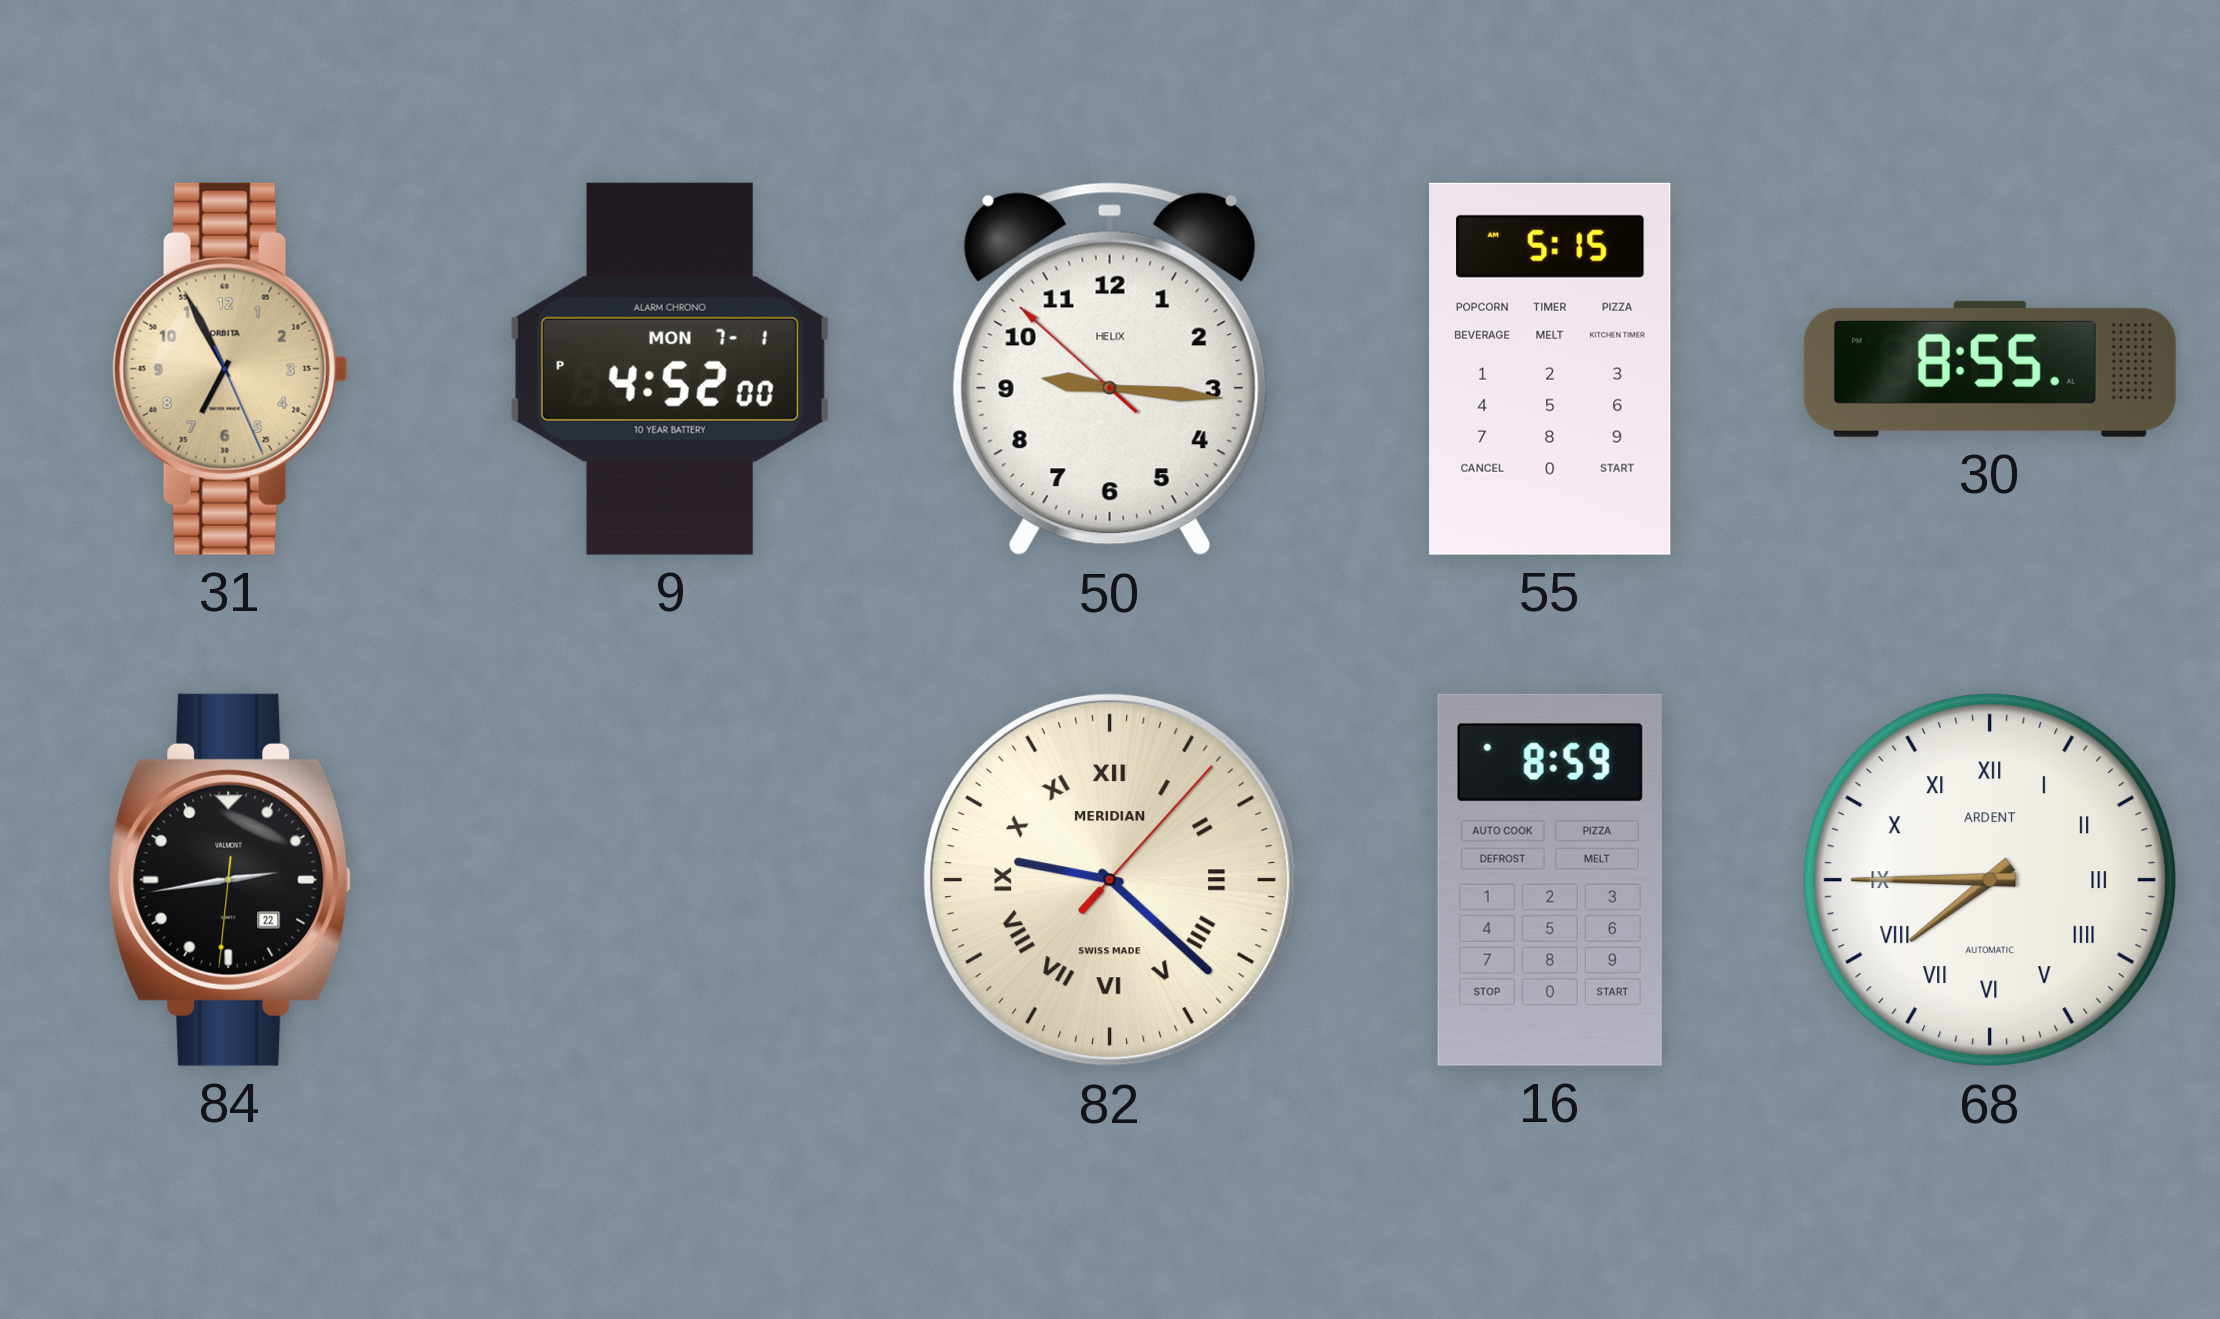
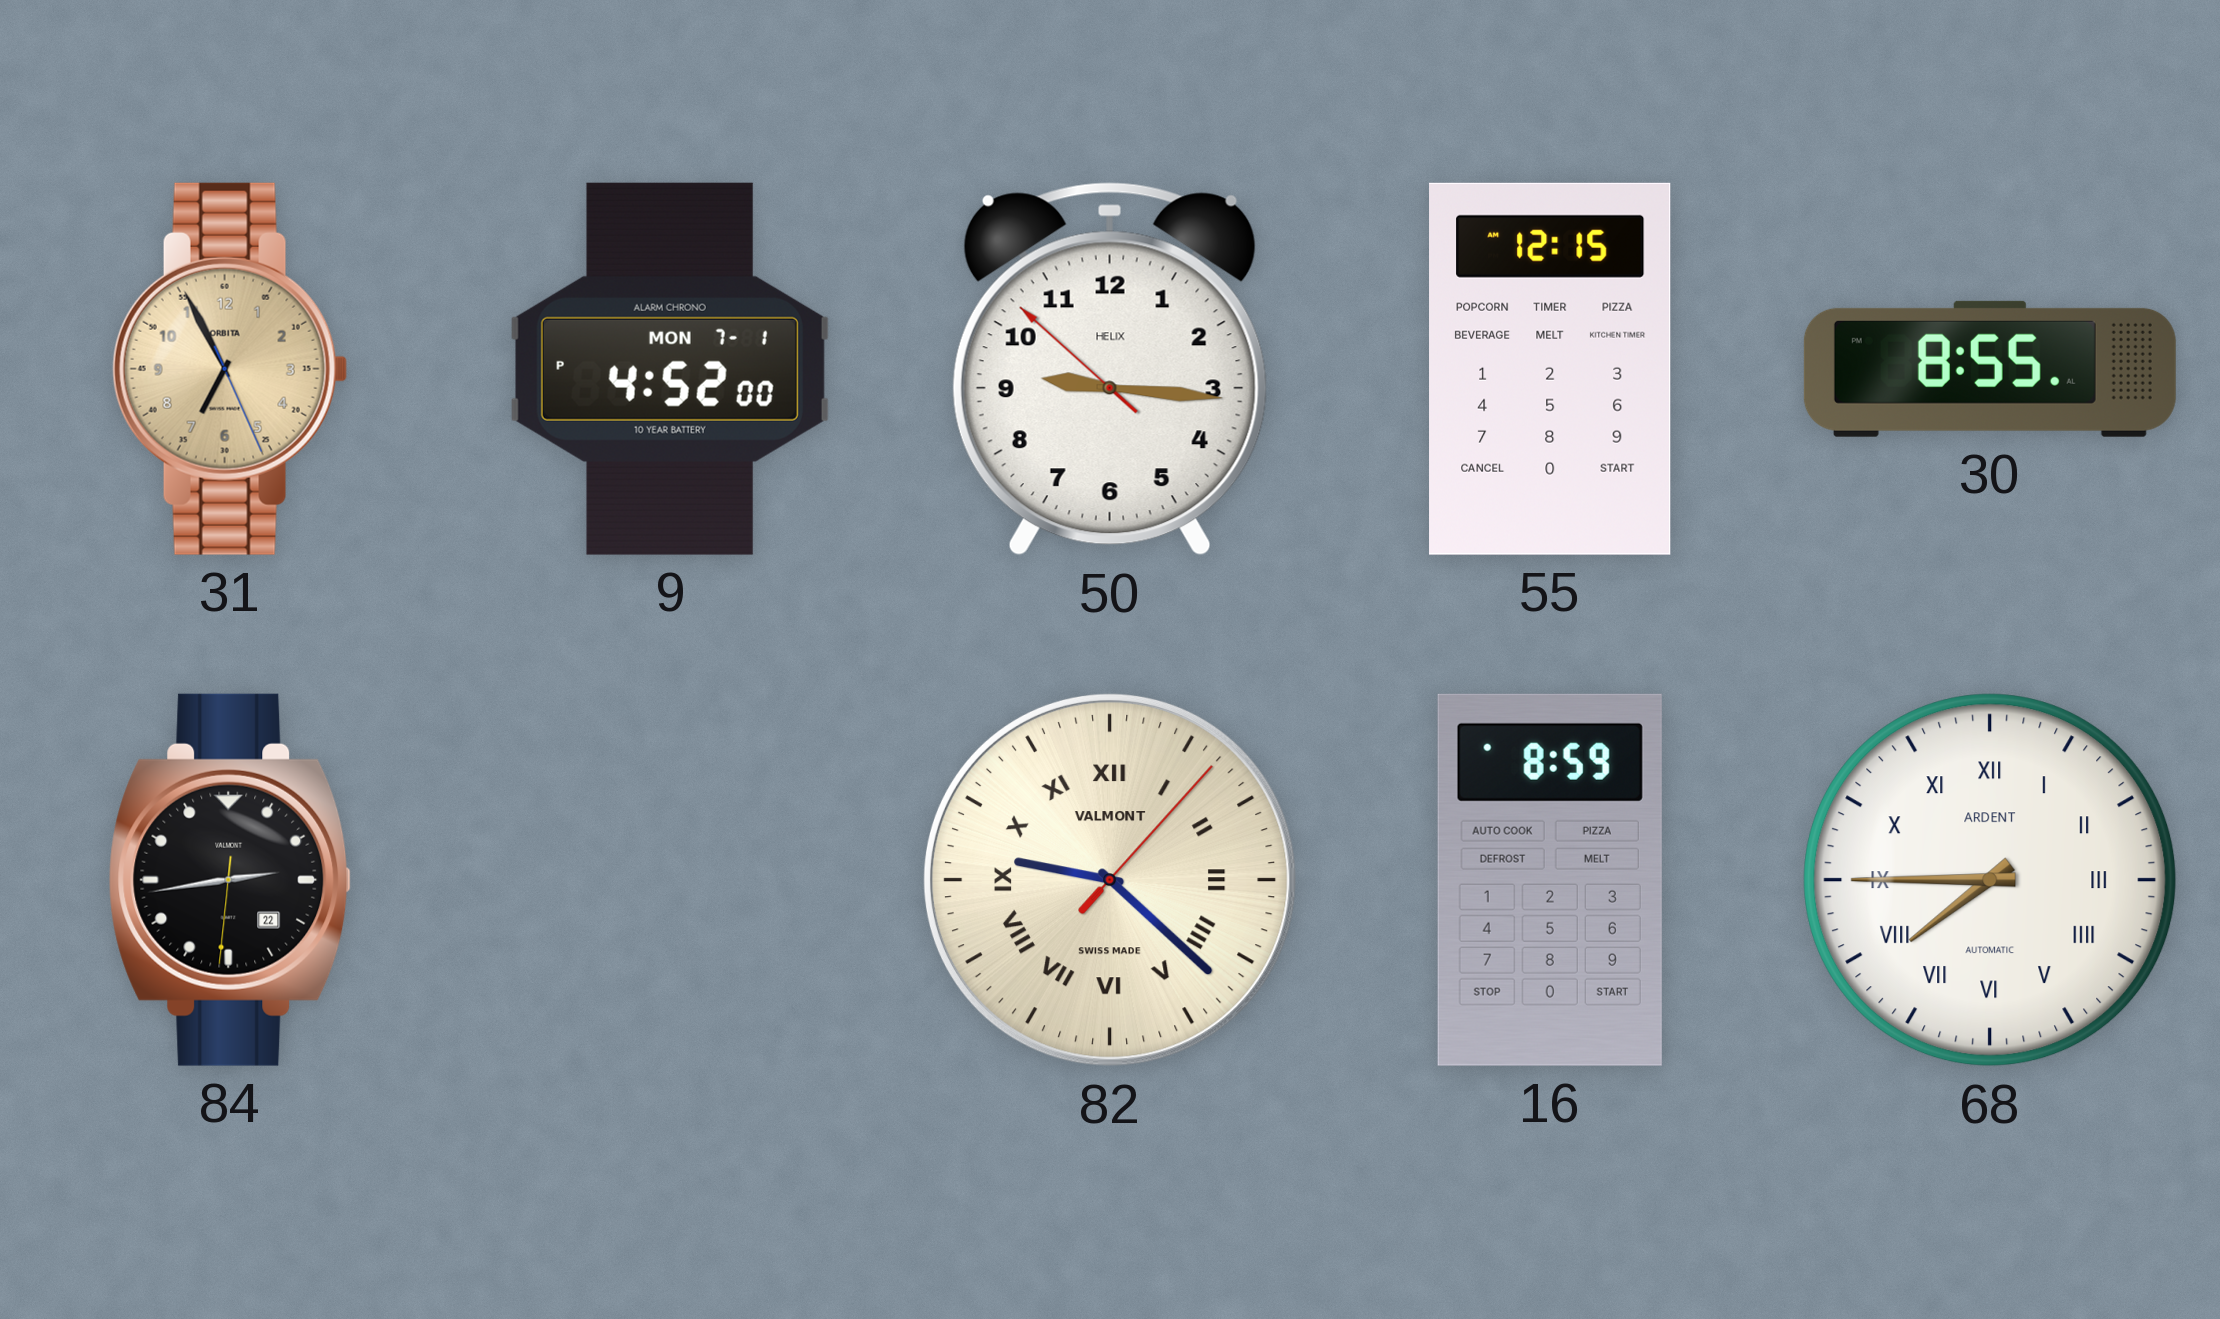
55: 5:15 -> 12:15
82 brand: MERIDIAN -> VALMONT
